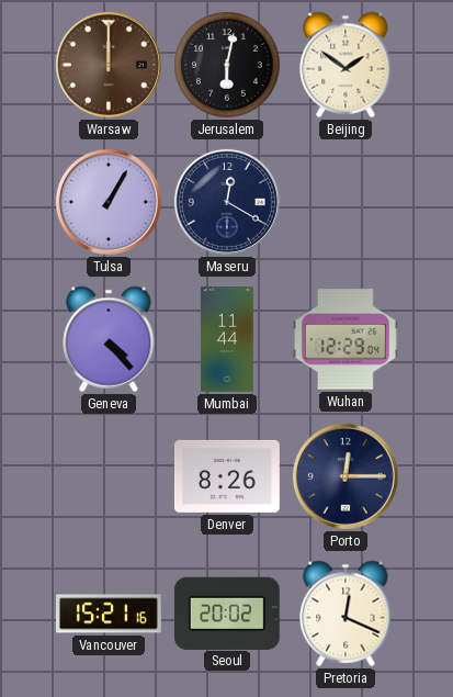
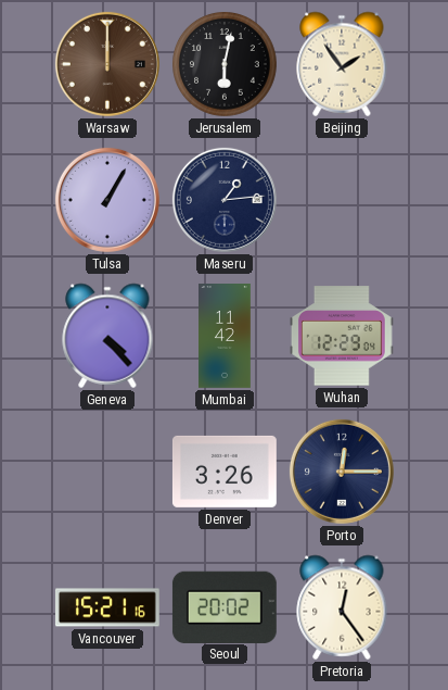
Beijing: 1:51 -> 1:54
Maseru: 12:20 -> 1:14
Mumbai: 11:44 -> 11:42
Denver: 8:26 -> 3:26
Pretoria: 12:19 -> 12:24
